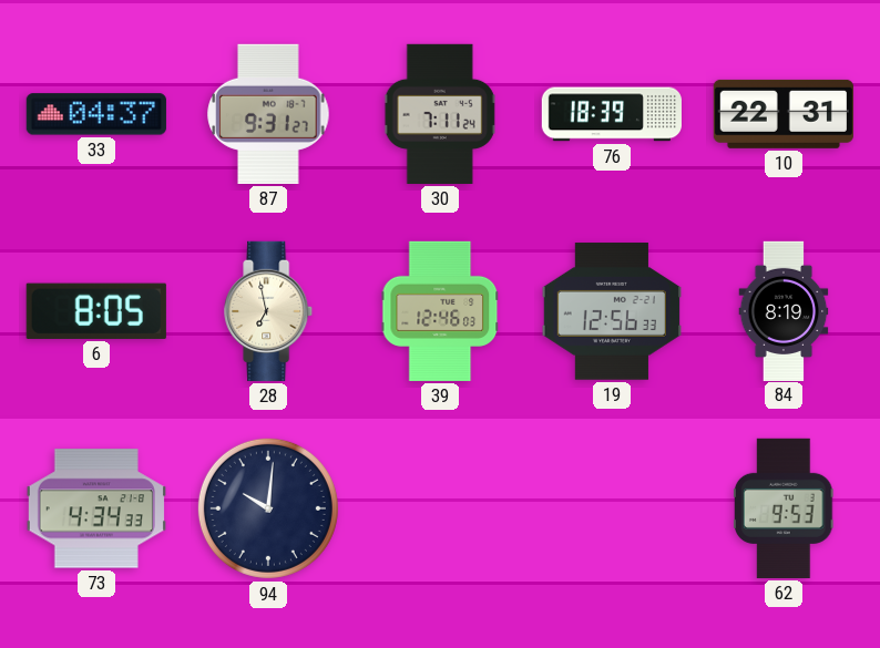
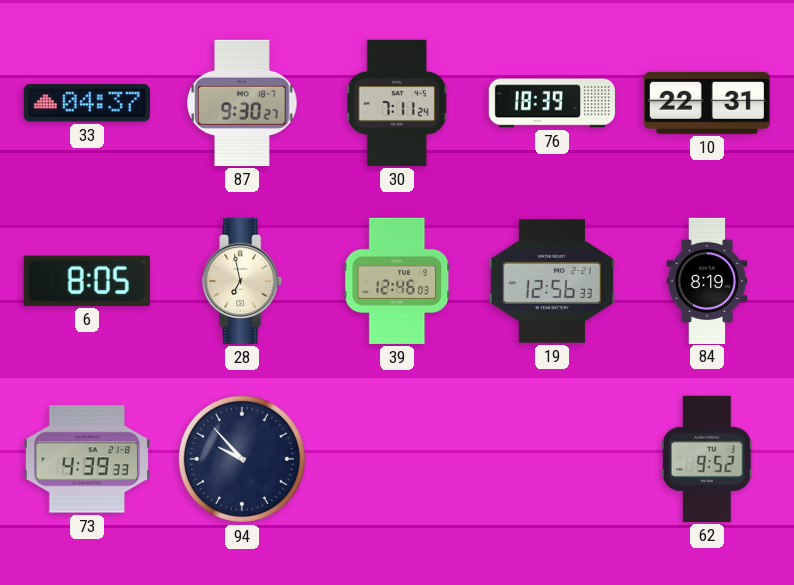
87: 9:31 -> 9:30
73: 4:34 -> 4:39
94: 10:01 -> 9:53
62: 9:53 -> 9:52
